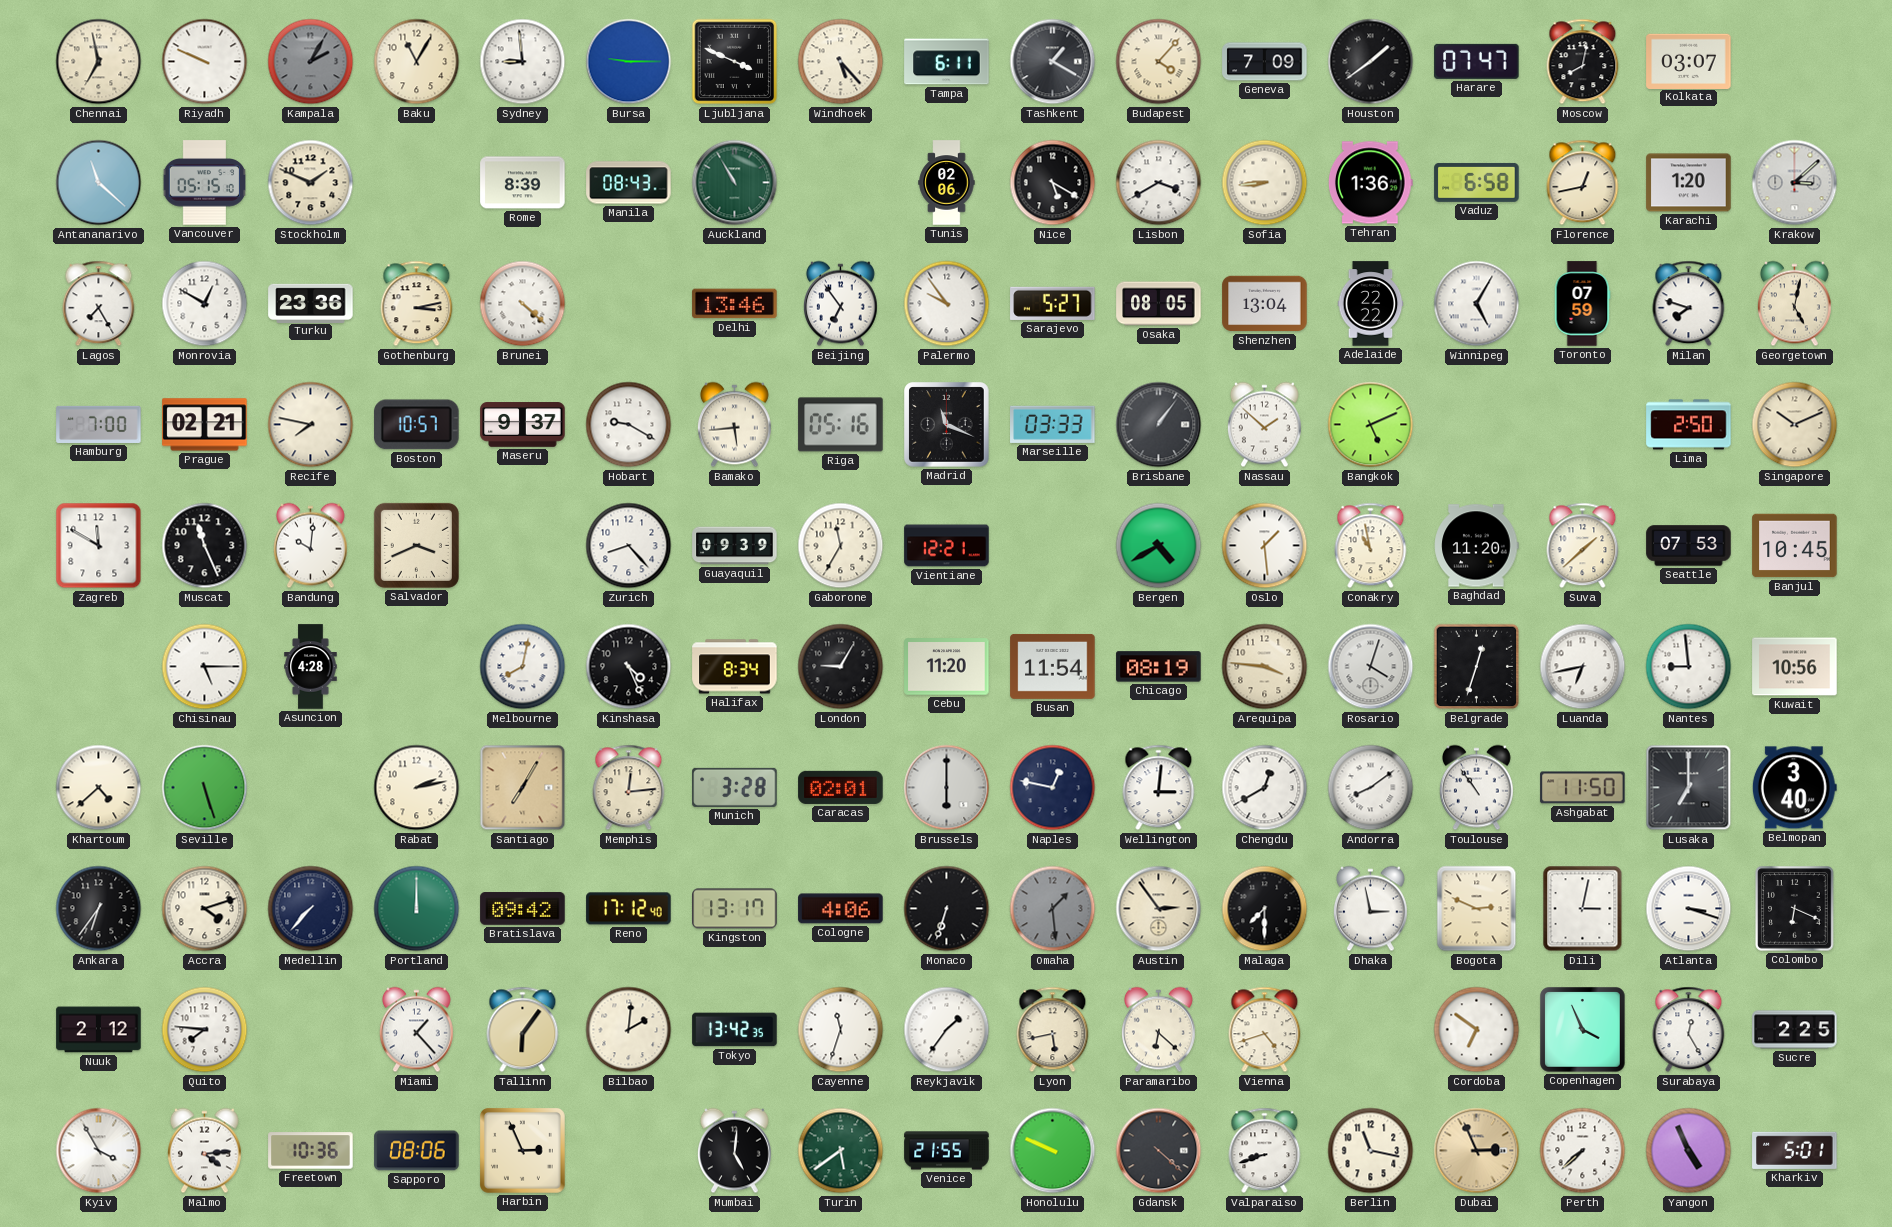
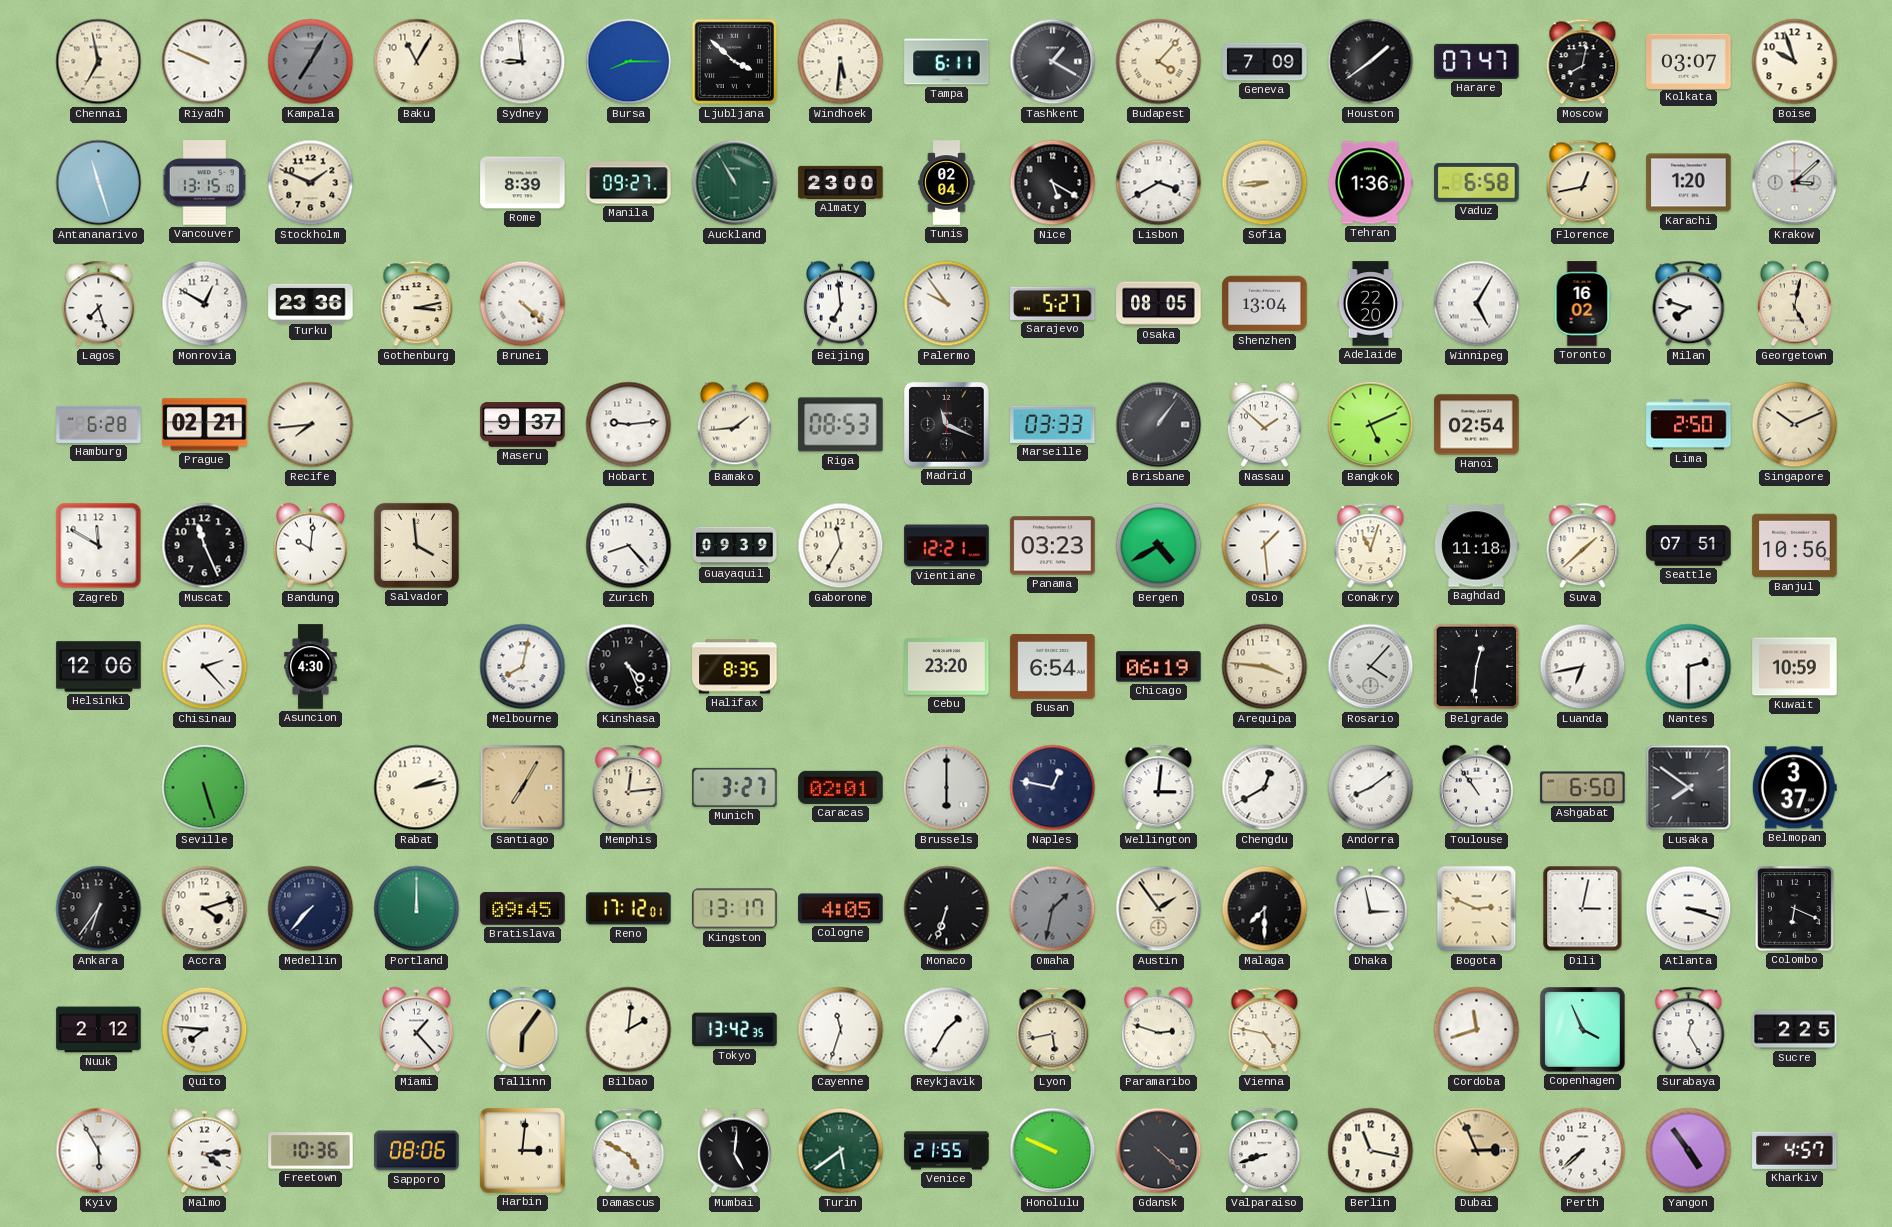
Kampala: 2:05 -> 7:05
Bursa: 9:15 -> 8:15
Ljubljana: 3:49 -> 3:52
Windhoek: 5:23 -> 5:31
Boise: none -> 9:57
Antananarivo: 11:22 -> 11:27
Vancouver: 05:15 -> 13:15
Manila: 08:43 -> 09:27
Almaty: none -> 23:00
Tunis: 02:06 -> 02:04
Lagos: 7:25 -> 7:27
Delhi: 13:46 -> none
Beijing: 6:54 -> 6:59
Adelaide: 22:22 -> 22:20
Toronto: 07:59 -> 16:02
Hamburg: 7:00 -> 6:28
Recife: 7:47 -> 7:44
Boston: 10:57 -> none
Hobart: 9:20 -> 9:14
Bamako: 5:44 -> 1:44
Riga: 05:16 -> 08:53
Hanoi: none -> 02:54
Salvador: 3:41 -> 3:59
Panama: none -> 03:23
Conakry: 10:58 -> 11:03
Baghdad: 11:20 -> 11:18
Seattle: 07:53 -> 07:51
Banjul: 10:45 -> 10:56
Helsinki: none -> 12:06
Chisinau: 5:15 -> 2:23
Asuncion: 4:28 -> 4:30
Halifax: 8:34 -> 8:35
London: 9:05 -> none
Cebu: 11:20 -> 23:20
Busan: 11:54 -> 6:54
Chicago: 08:19 -> 06:19
Rosario: 4:03 -> 4:07
Belgrade: 12:33 -> 12:31
Nantes: 8:59 -> 2:30
Kuwait: 10:56 -> 10:59
Khartoum: 4:38 -> none
Munich: 3:28 -> 3:27
Ashgabat: 11:50 -> 6:50
Lusaka: 7:00 -> 7:51
Belmopan: 3:40 -> 3:37
Bratislava: 09:42 -> 09:45
Reno: 17:12:40 -> 17:12:01
Cologne: 4:06 -> 4:05
Omaha: 1:29 -> 1:32
Austin: 2:54 -> 1:54
Reykjavik: 1:36 -> 1:35
Paramaribo: 6:22 -> 2:48
Vienna: 4:42 -> 4:47
Cordoba: 6:51 -> 11:42
Kyiv: 3:55 -> 5:55
Harbin: 2:56 -> 3:01
Damascus: none -> 4:50
Yangon: 4:56 -> 4:54
Kharkiv: 5:01 -> 4:57
